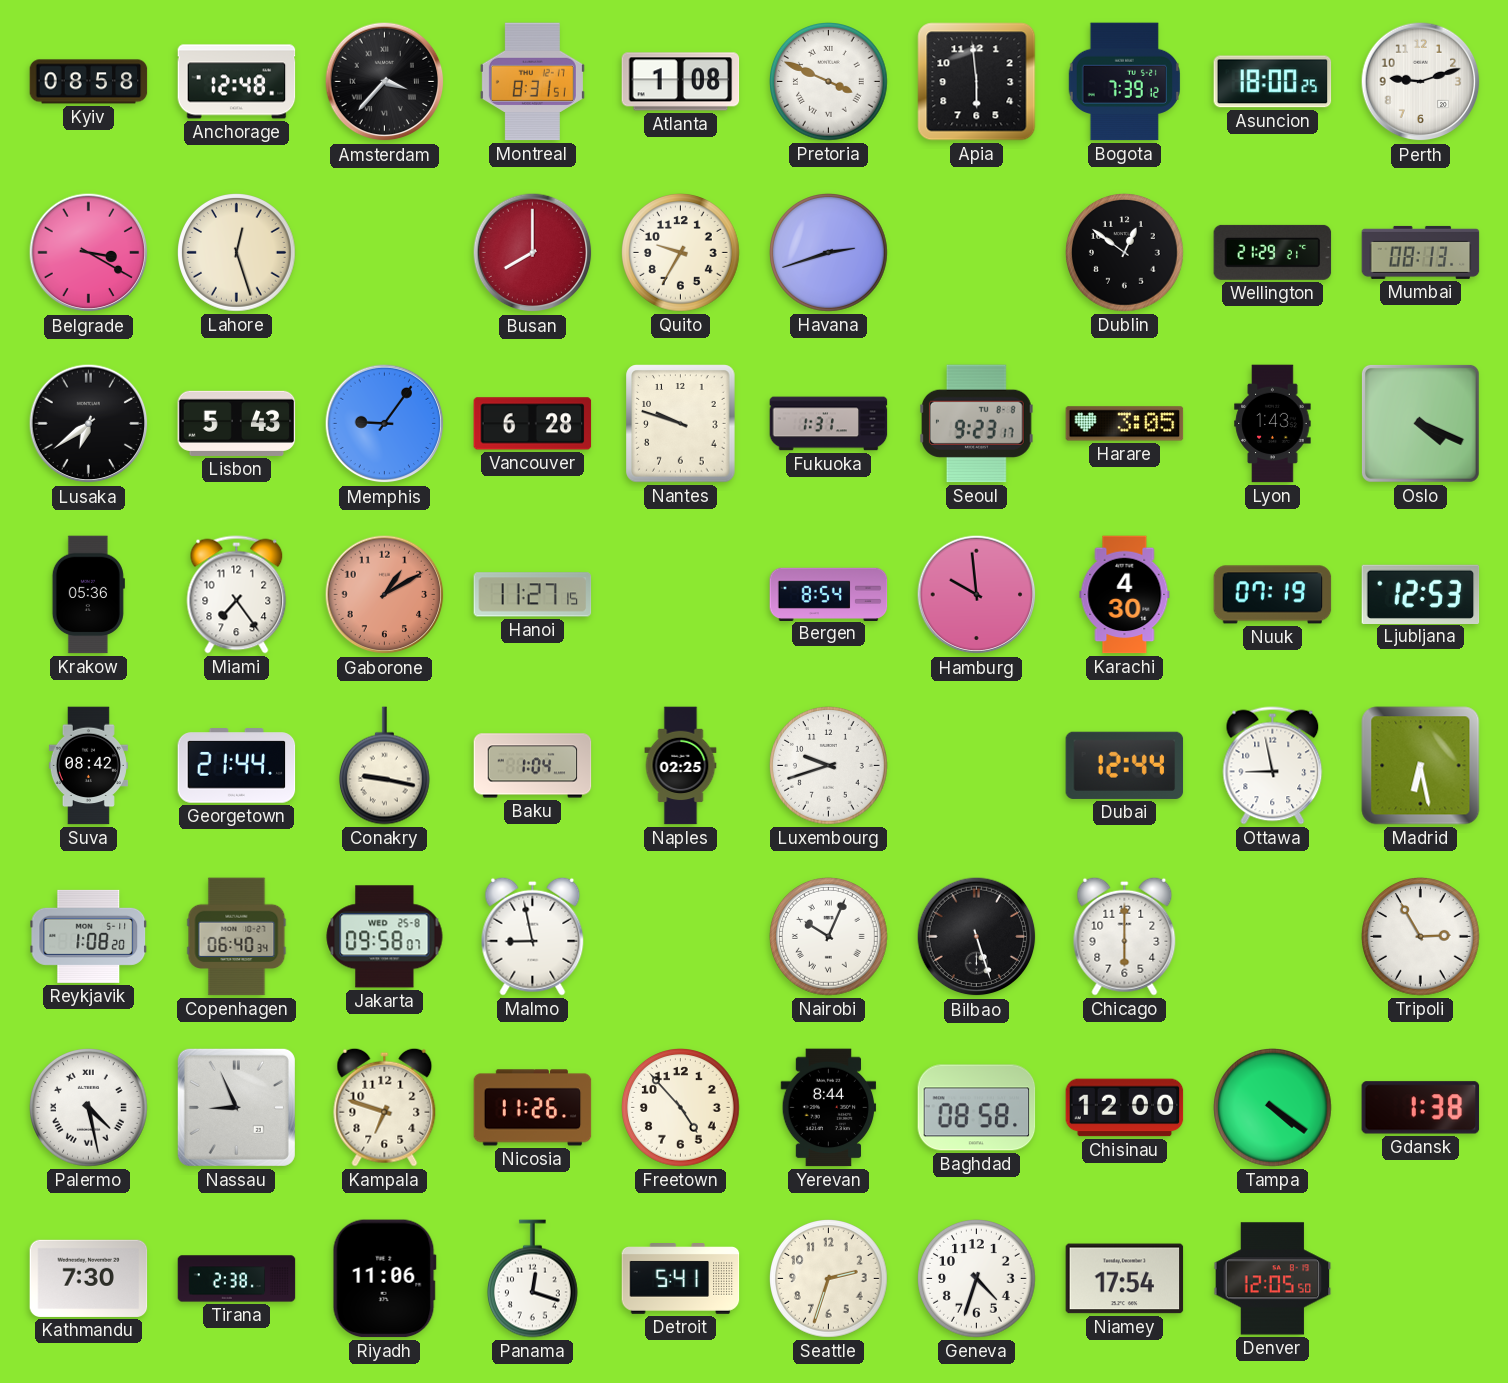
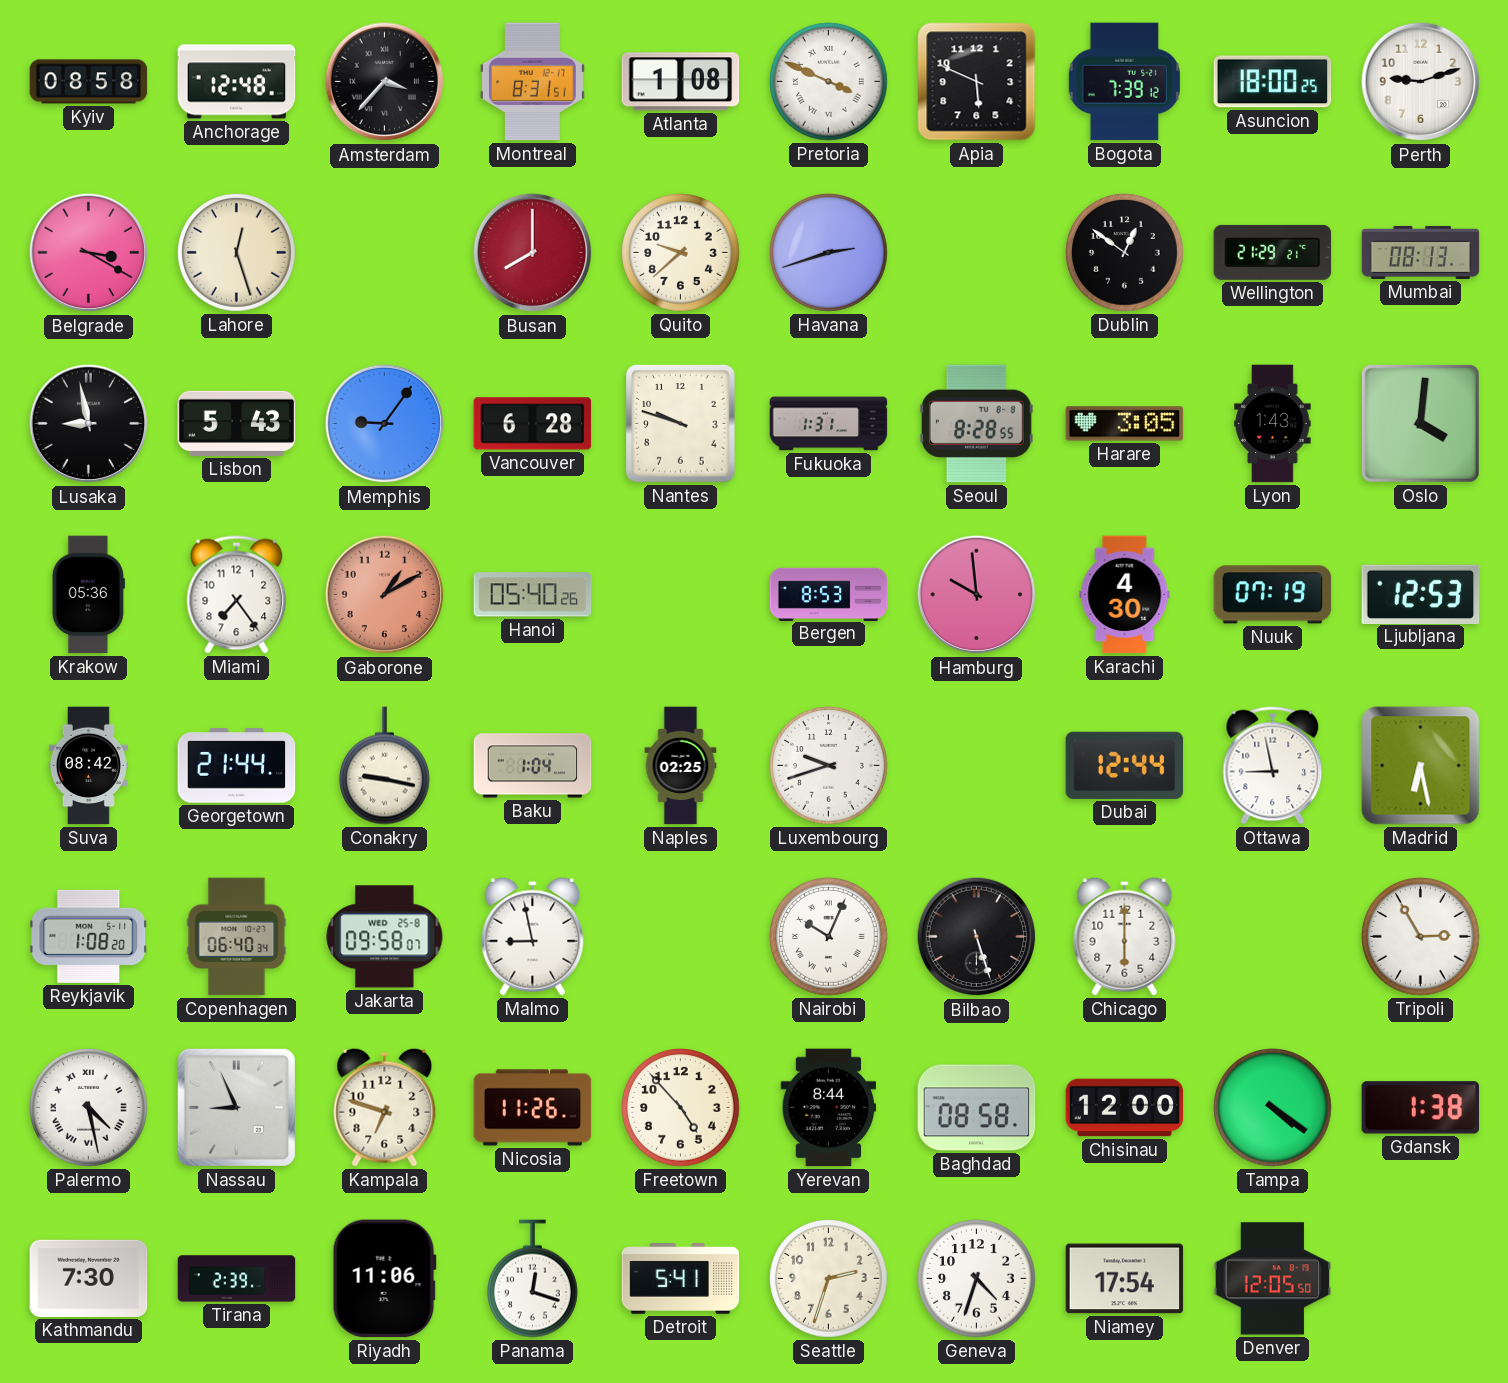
Apia: 5:59 -> 5:49
Quito: 9:35 -> 9:38
Lusaka: 6:39 -> 8:58
Seoul: 9:23 -> 8:28
Oslo: 4:19 -> 4:01
Hanoi: 11:27 -> 05:40
Bergen: 8:54 -> 8:53
Tirana: 2:38 -> 2:39
